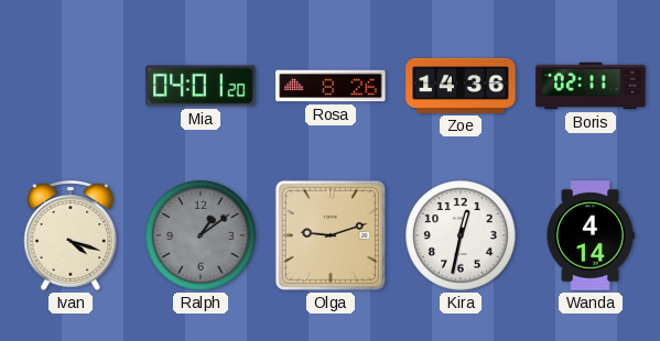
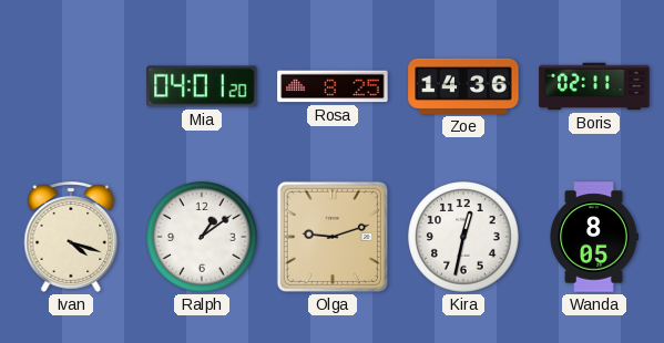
Rosa: 8:26 -> 8:25
Ralph dial: grey -> white
Wanda: 4:14 -> 8:05
